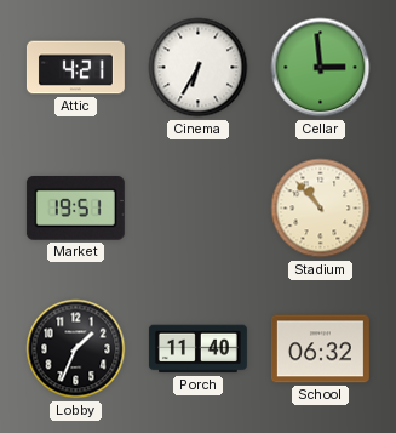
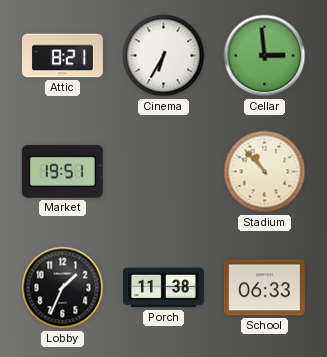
Attic: 4:21 -> 8:21
Porch: 11:40 -> 11:38
School: 06:32 -> 06:33
